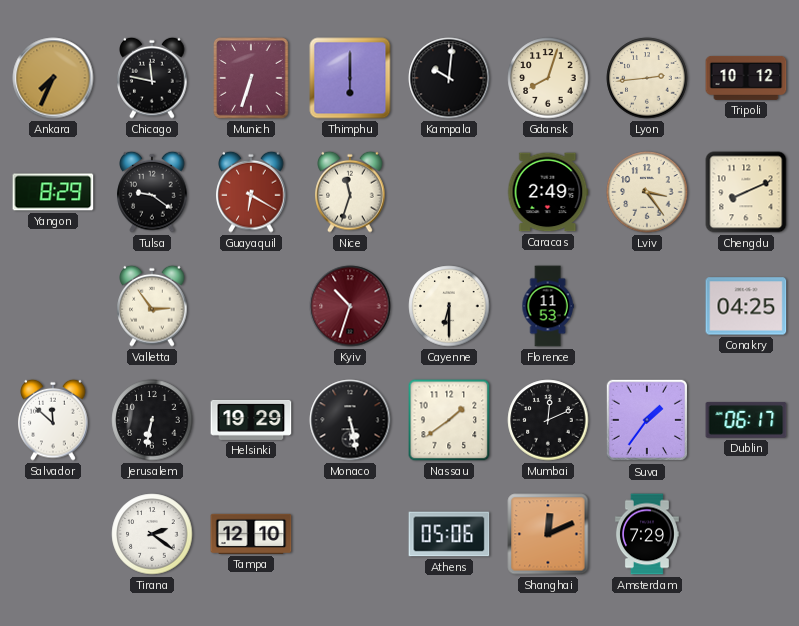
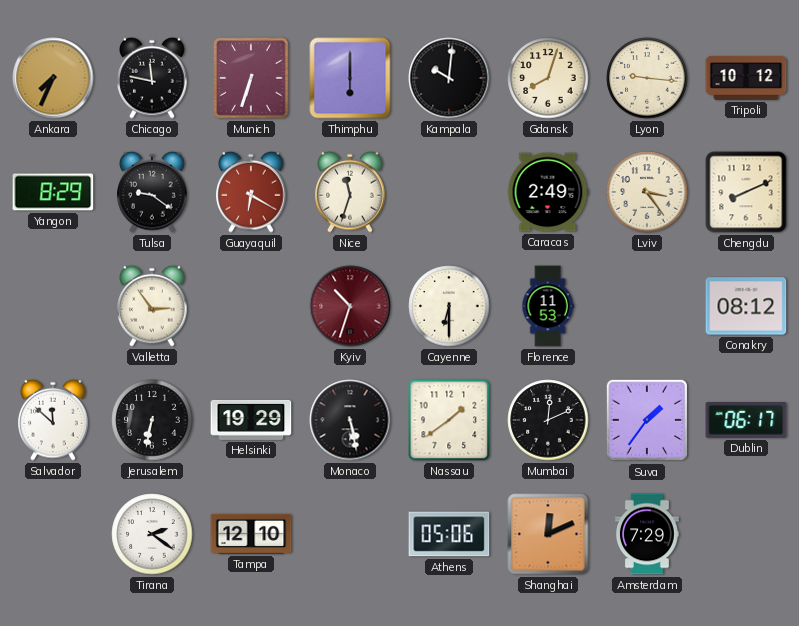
Lyon: 2:44 -> 9:16
Conakry: 04:25 -> 08:12
